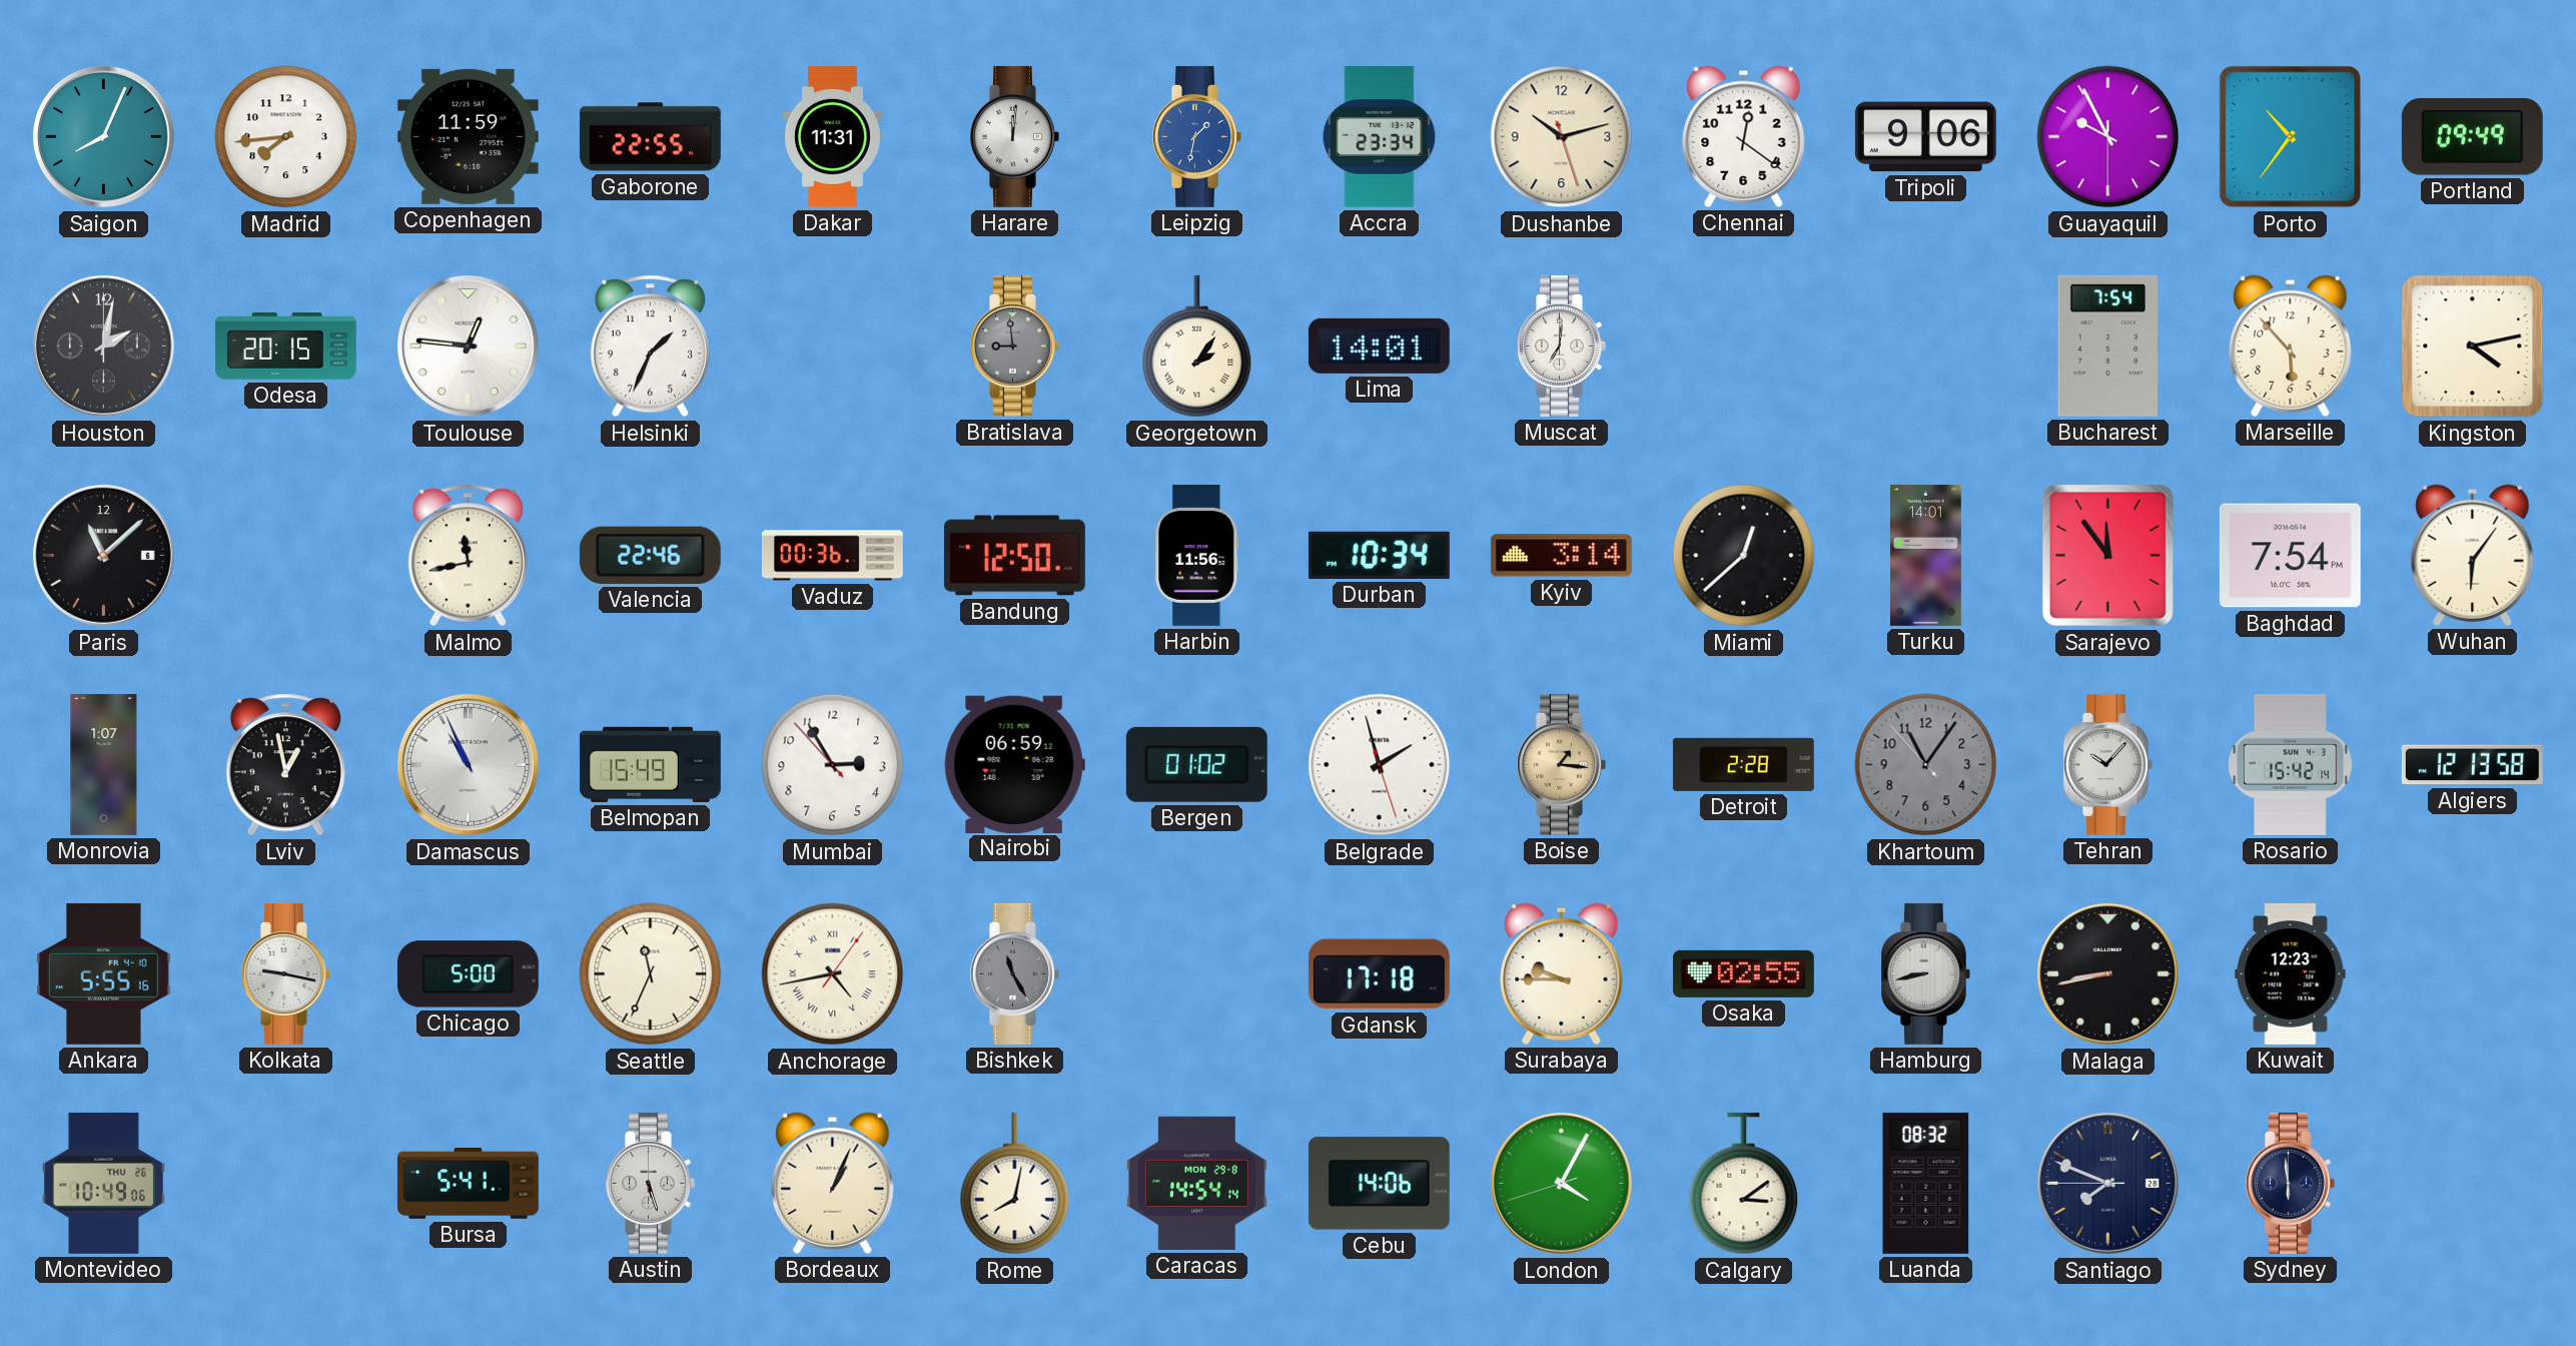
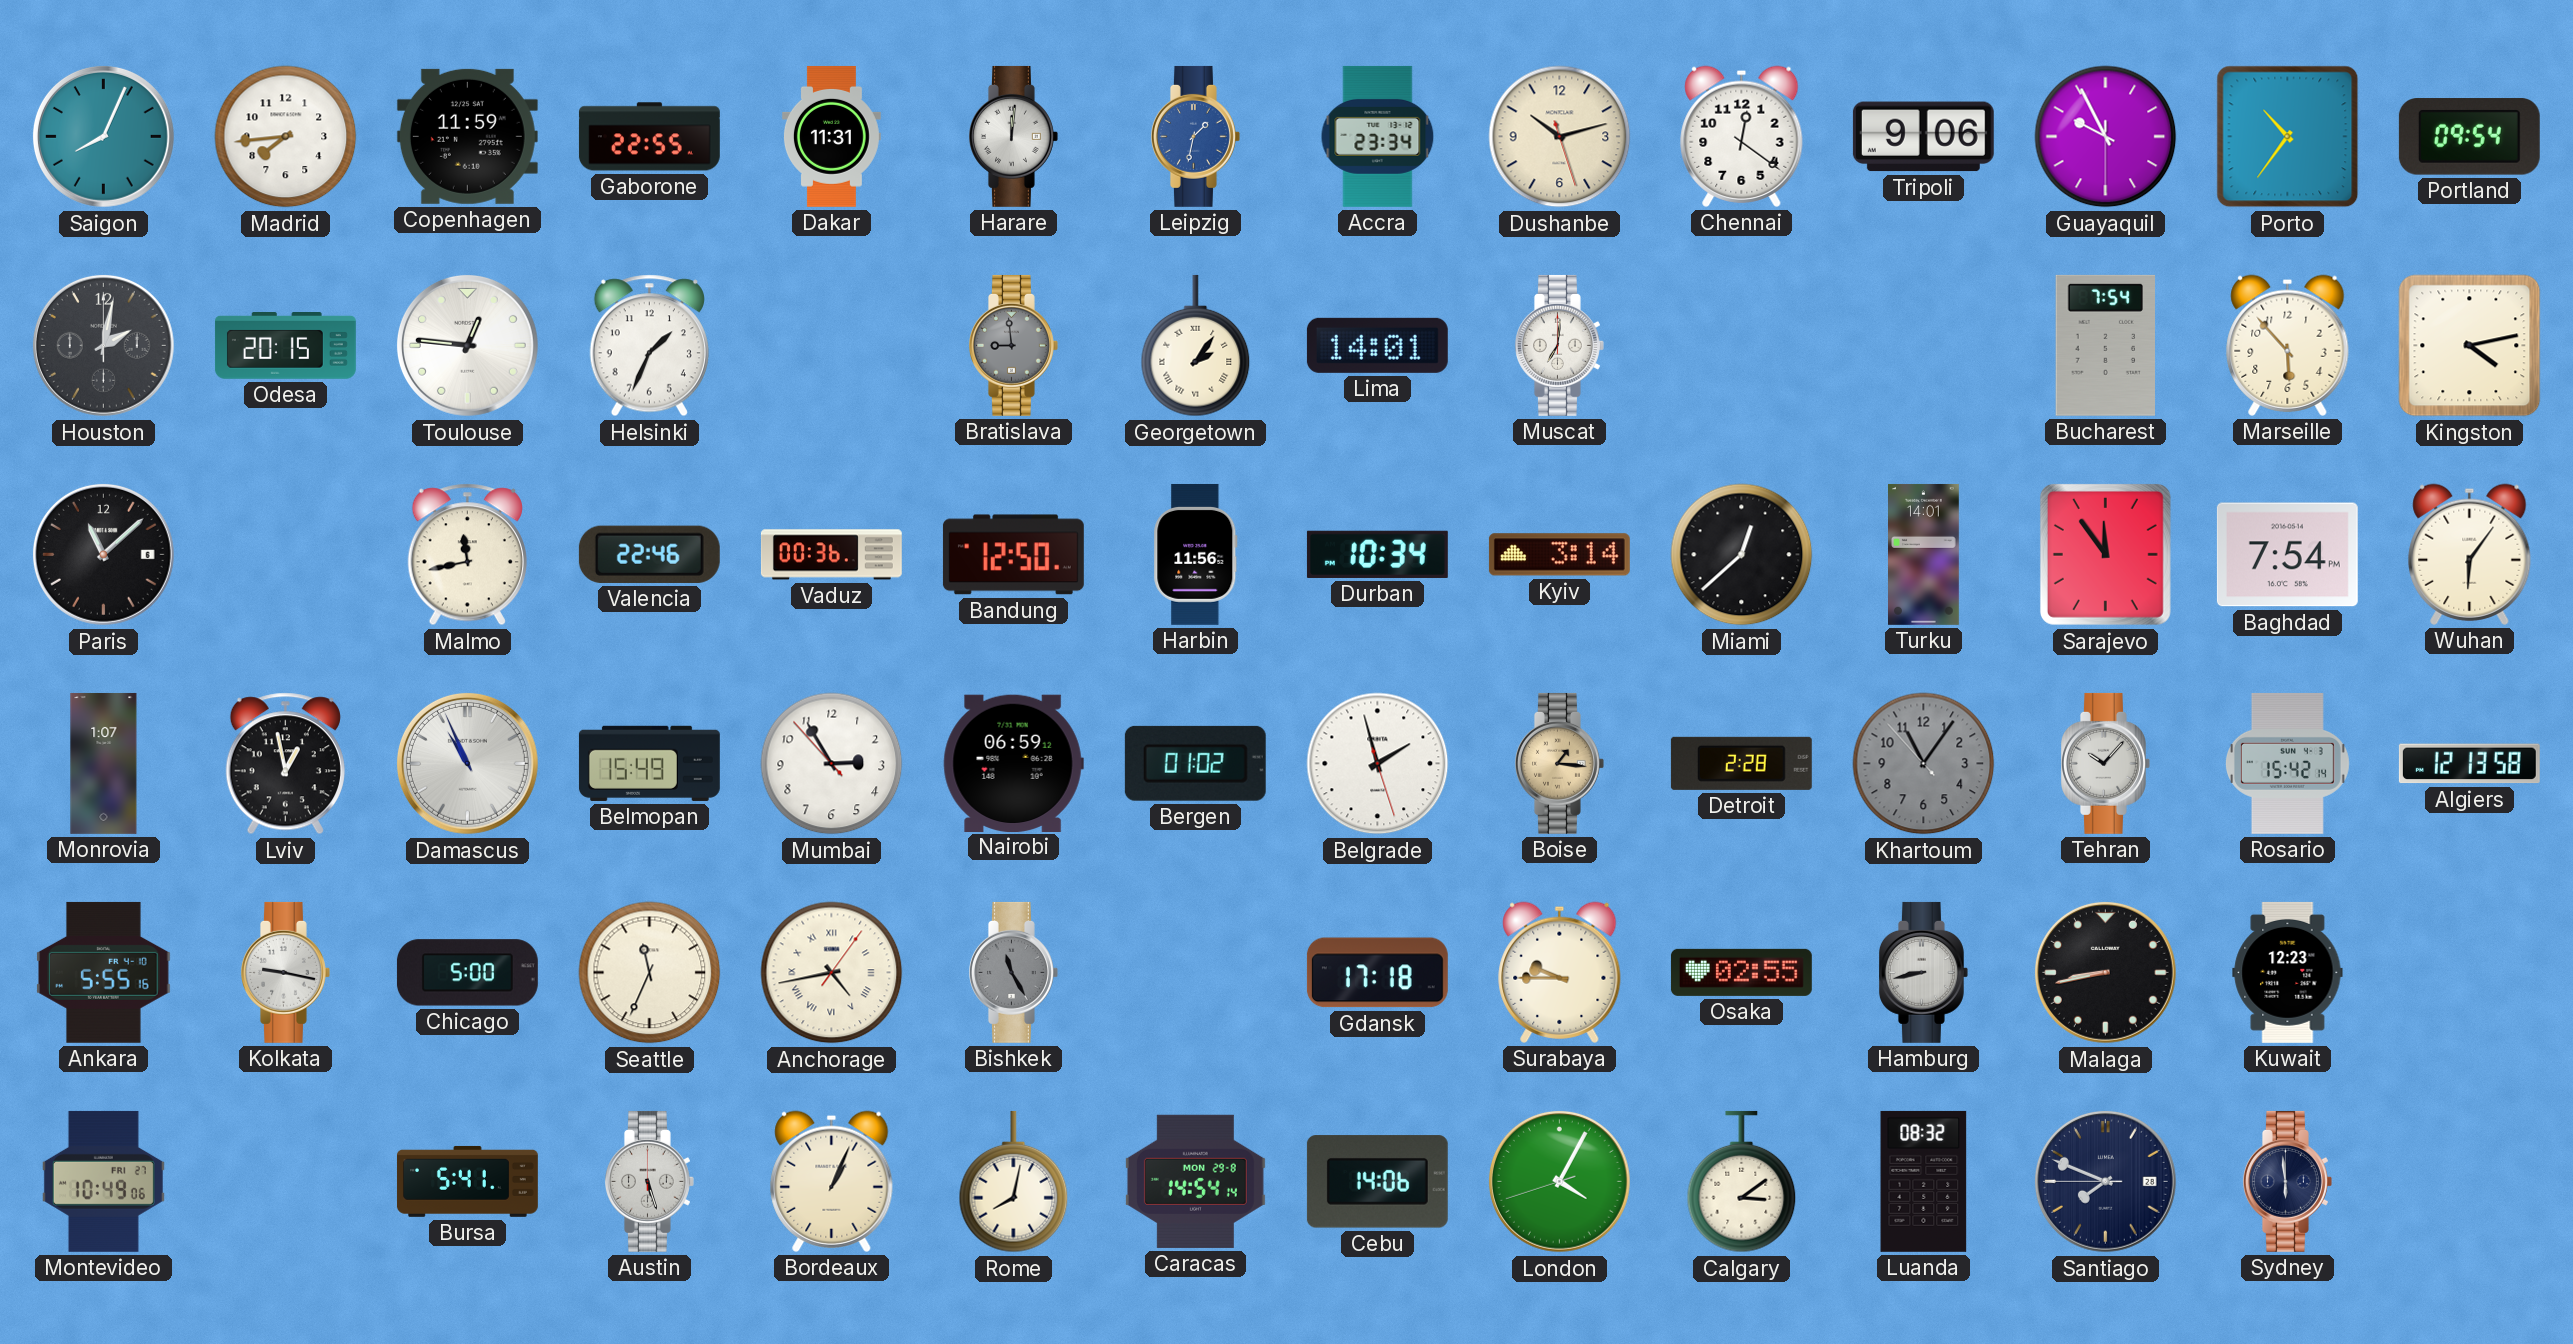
Portland: 09:49 -> 09:54
Montevideo date: THU 26 -> FRI 27
